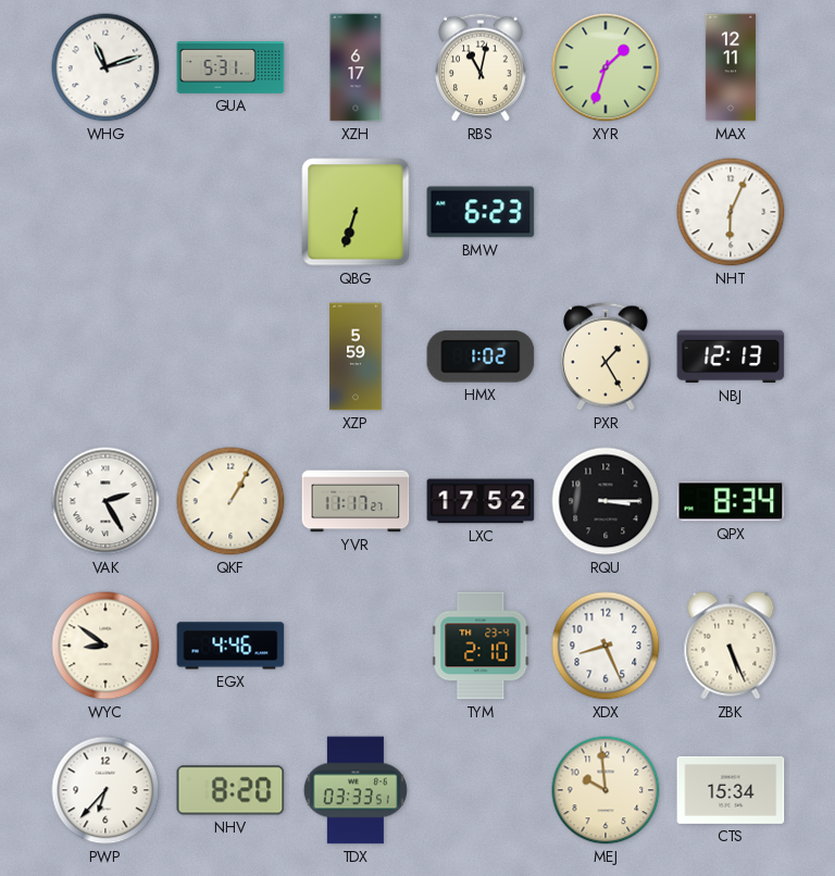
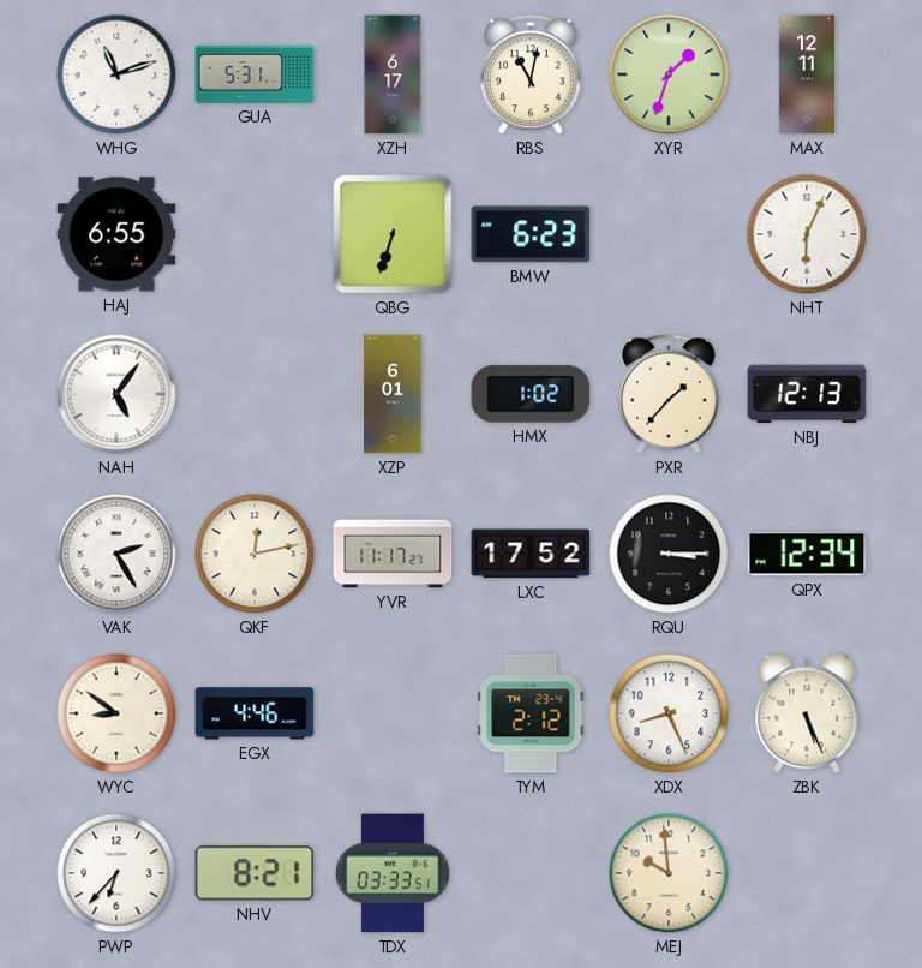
HAJ: none -> 6:55
NAH: none -> 5:06
XZP: 5:59 -> 6:01
PXR: 1:25 -> 1:37
QKF: 1:05 -> 12:13
QPX: 8:34 -> 12:34
TYM: 2:10 -> 2:12
NHV: 8:20 -> 8:21
CTS: 15:34 -> none
